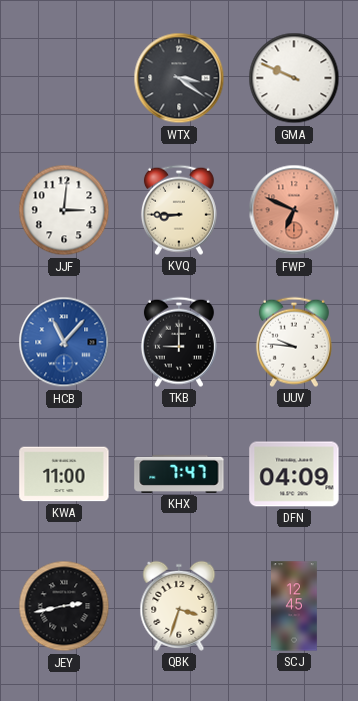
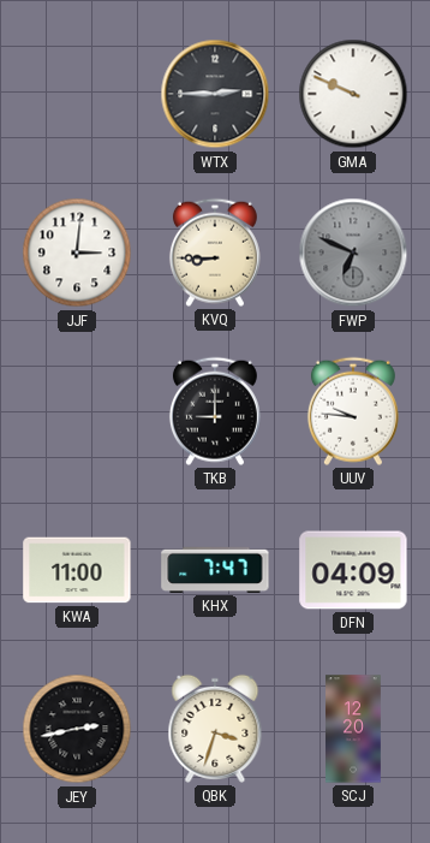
WTX: 3:21 -> 2:45
FWP dial: salmon -> grey
HCB: 11:07 -> none
SCJ: 12:45 -> 12:20
